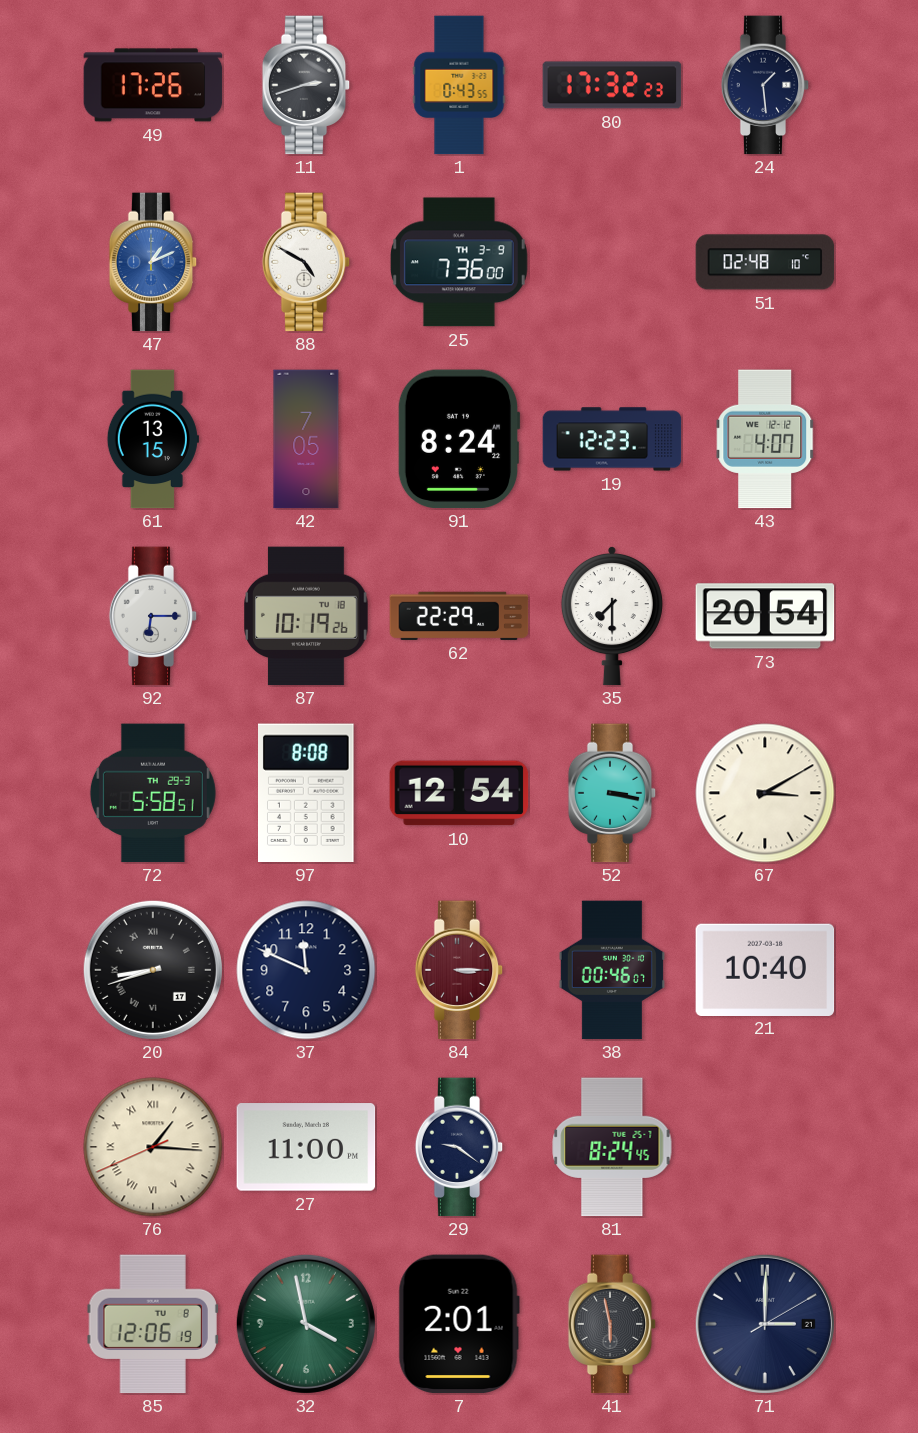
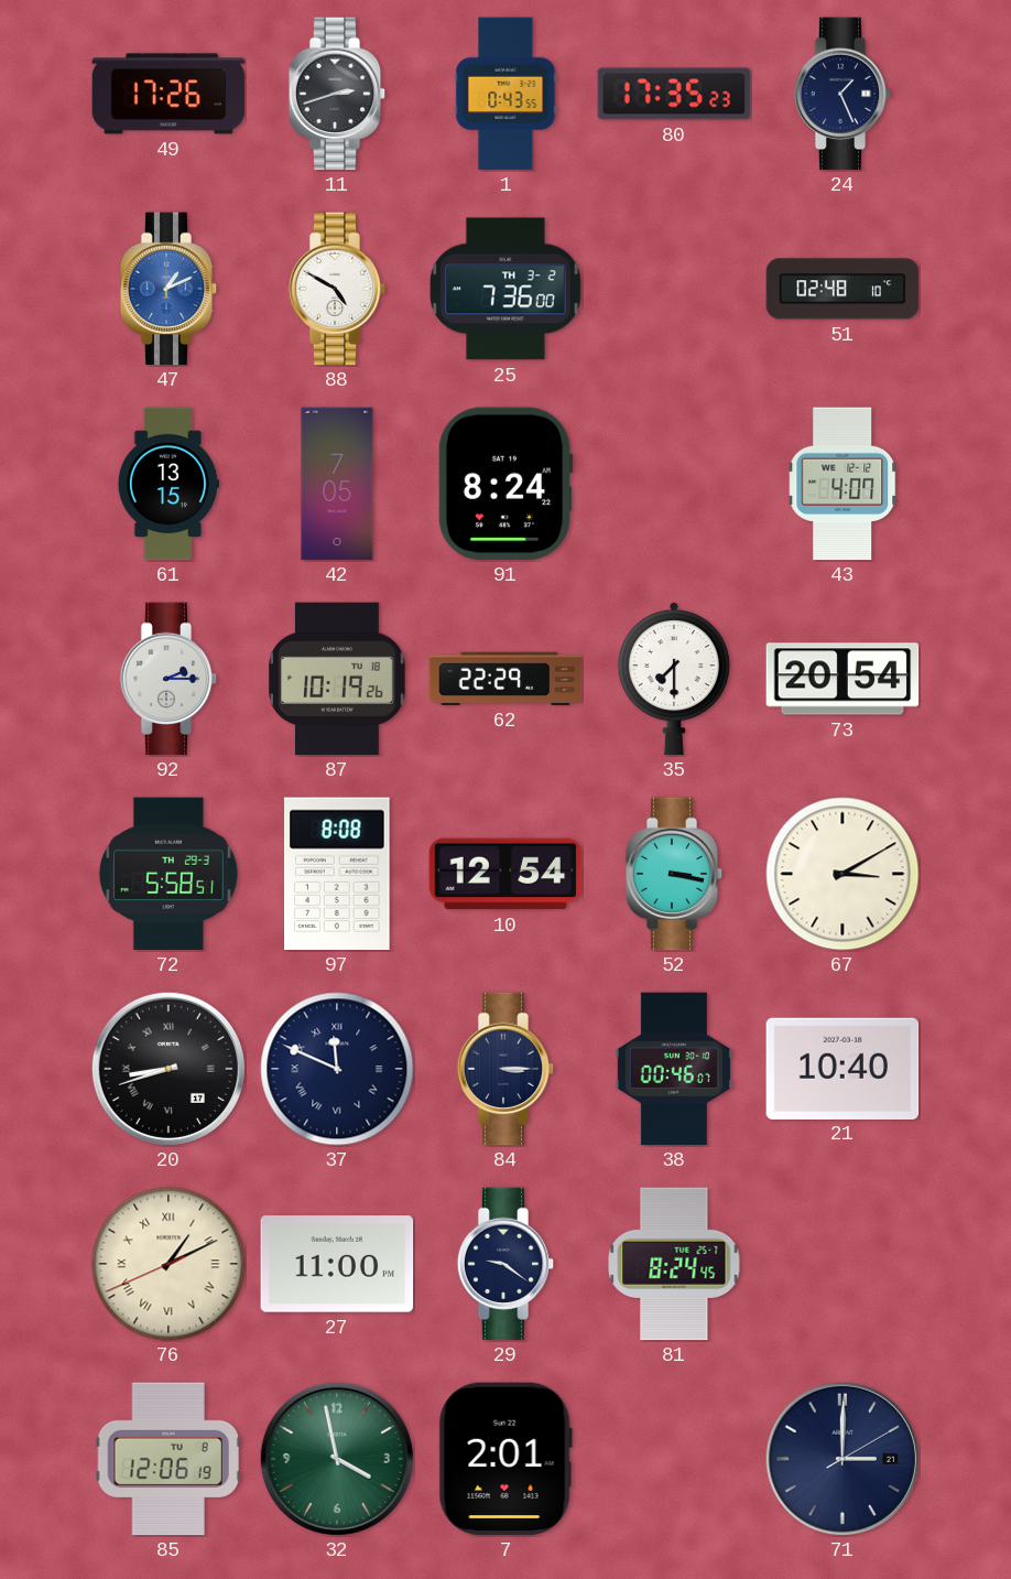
80: 17:32 -> 17:35
24: 1:29 -> 1:26
25 date: TH 3-9 -> TH 3-2
19: 12:23 -> none
92: 6:15 -> 2:15
37 numerals: Arabic -> Roman
84 dial: burgundy -> navy
76: 1:15 -> 1:10
41: 5:58 -> none
